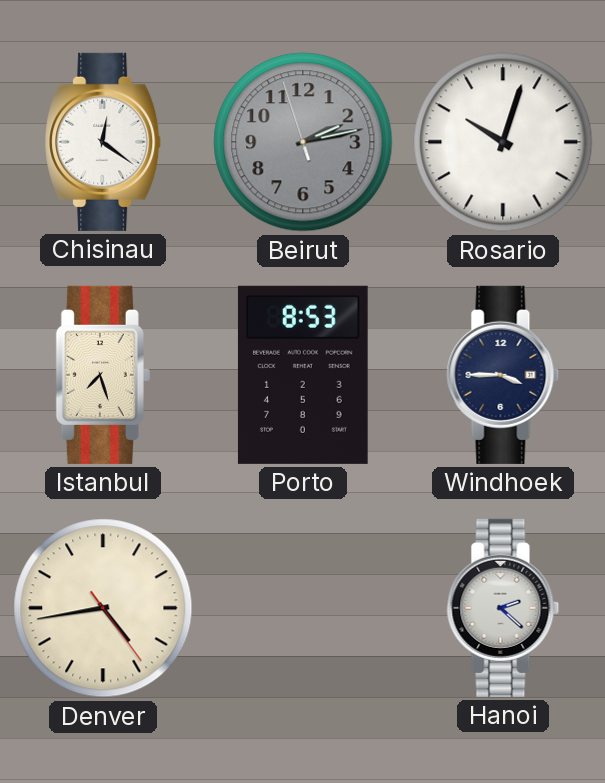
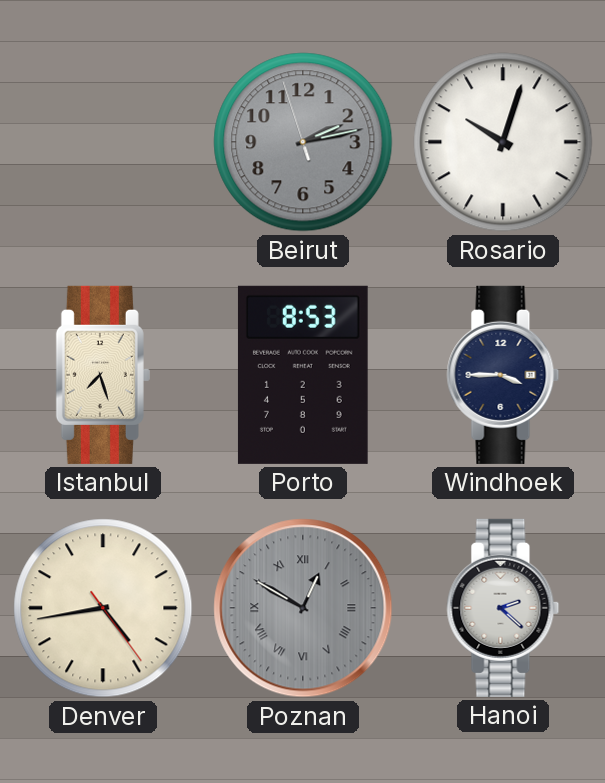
Chisinau: 12:21 -> none
Poznan: none -> 12:50
